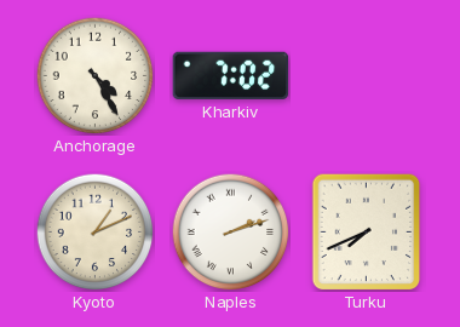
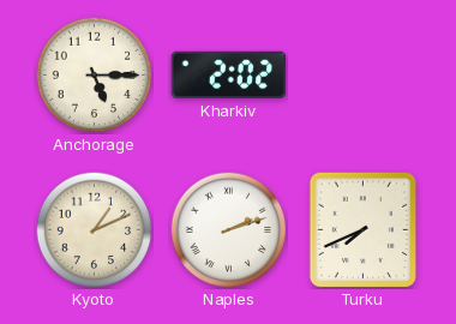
Anchorage: 4:25 -> 5:15
Kharkiv: 7:02 -> 2:02
